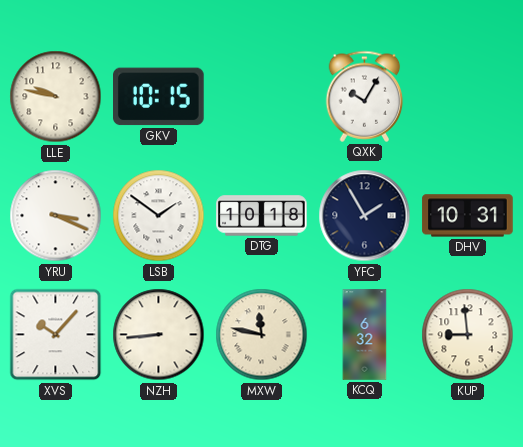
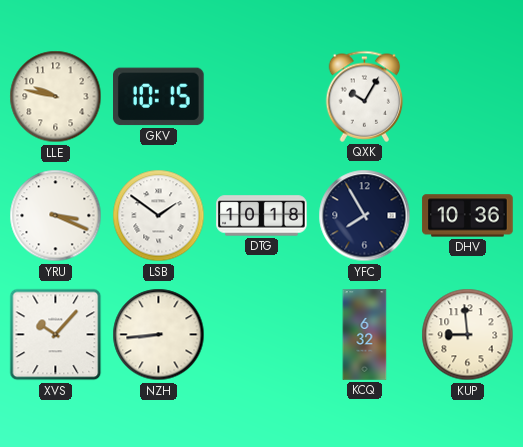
YFC: 1:55 -> 7:55
DHV: 10:31 -> 10:36
MXW: 11:47 -> none
